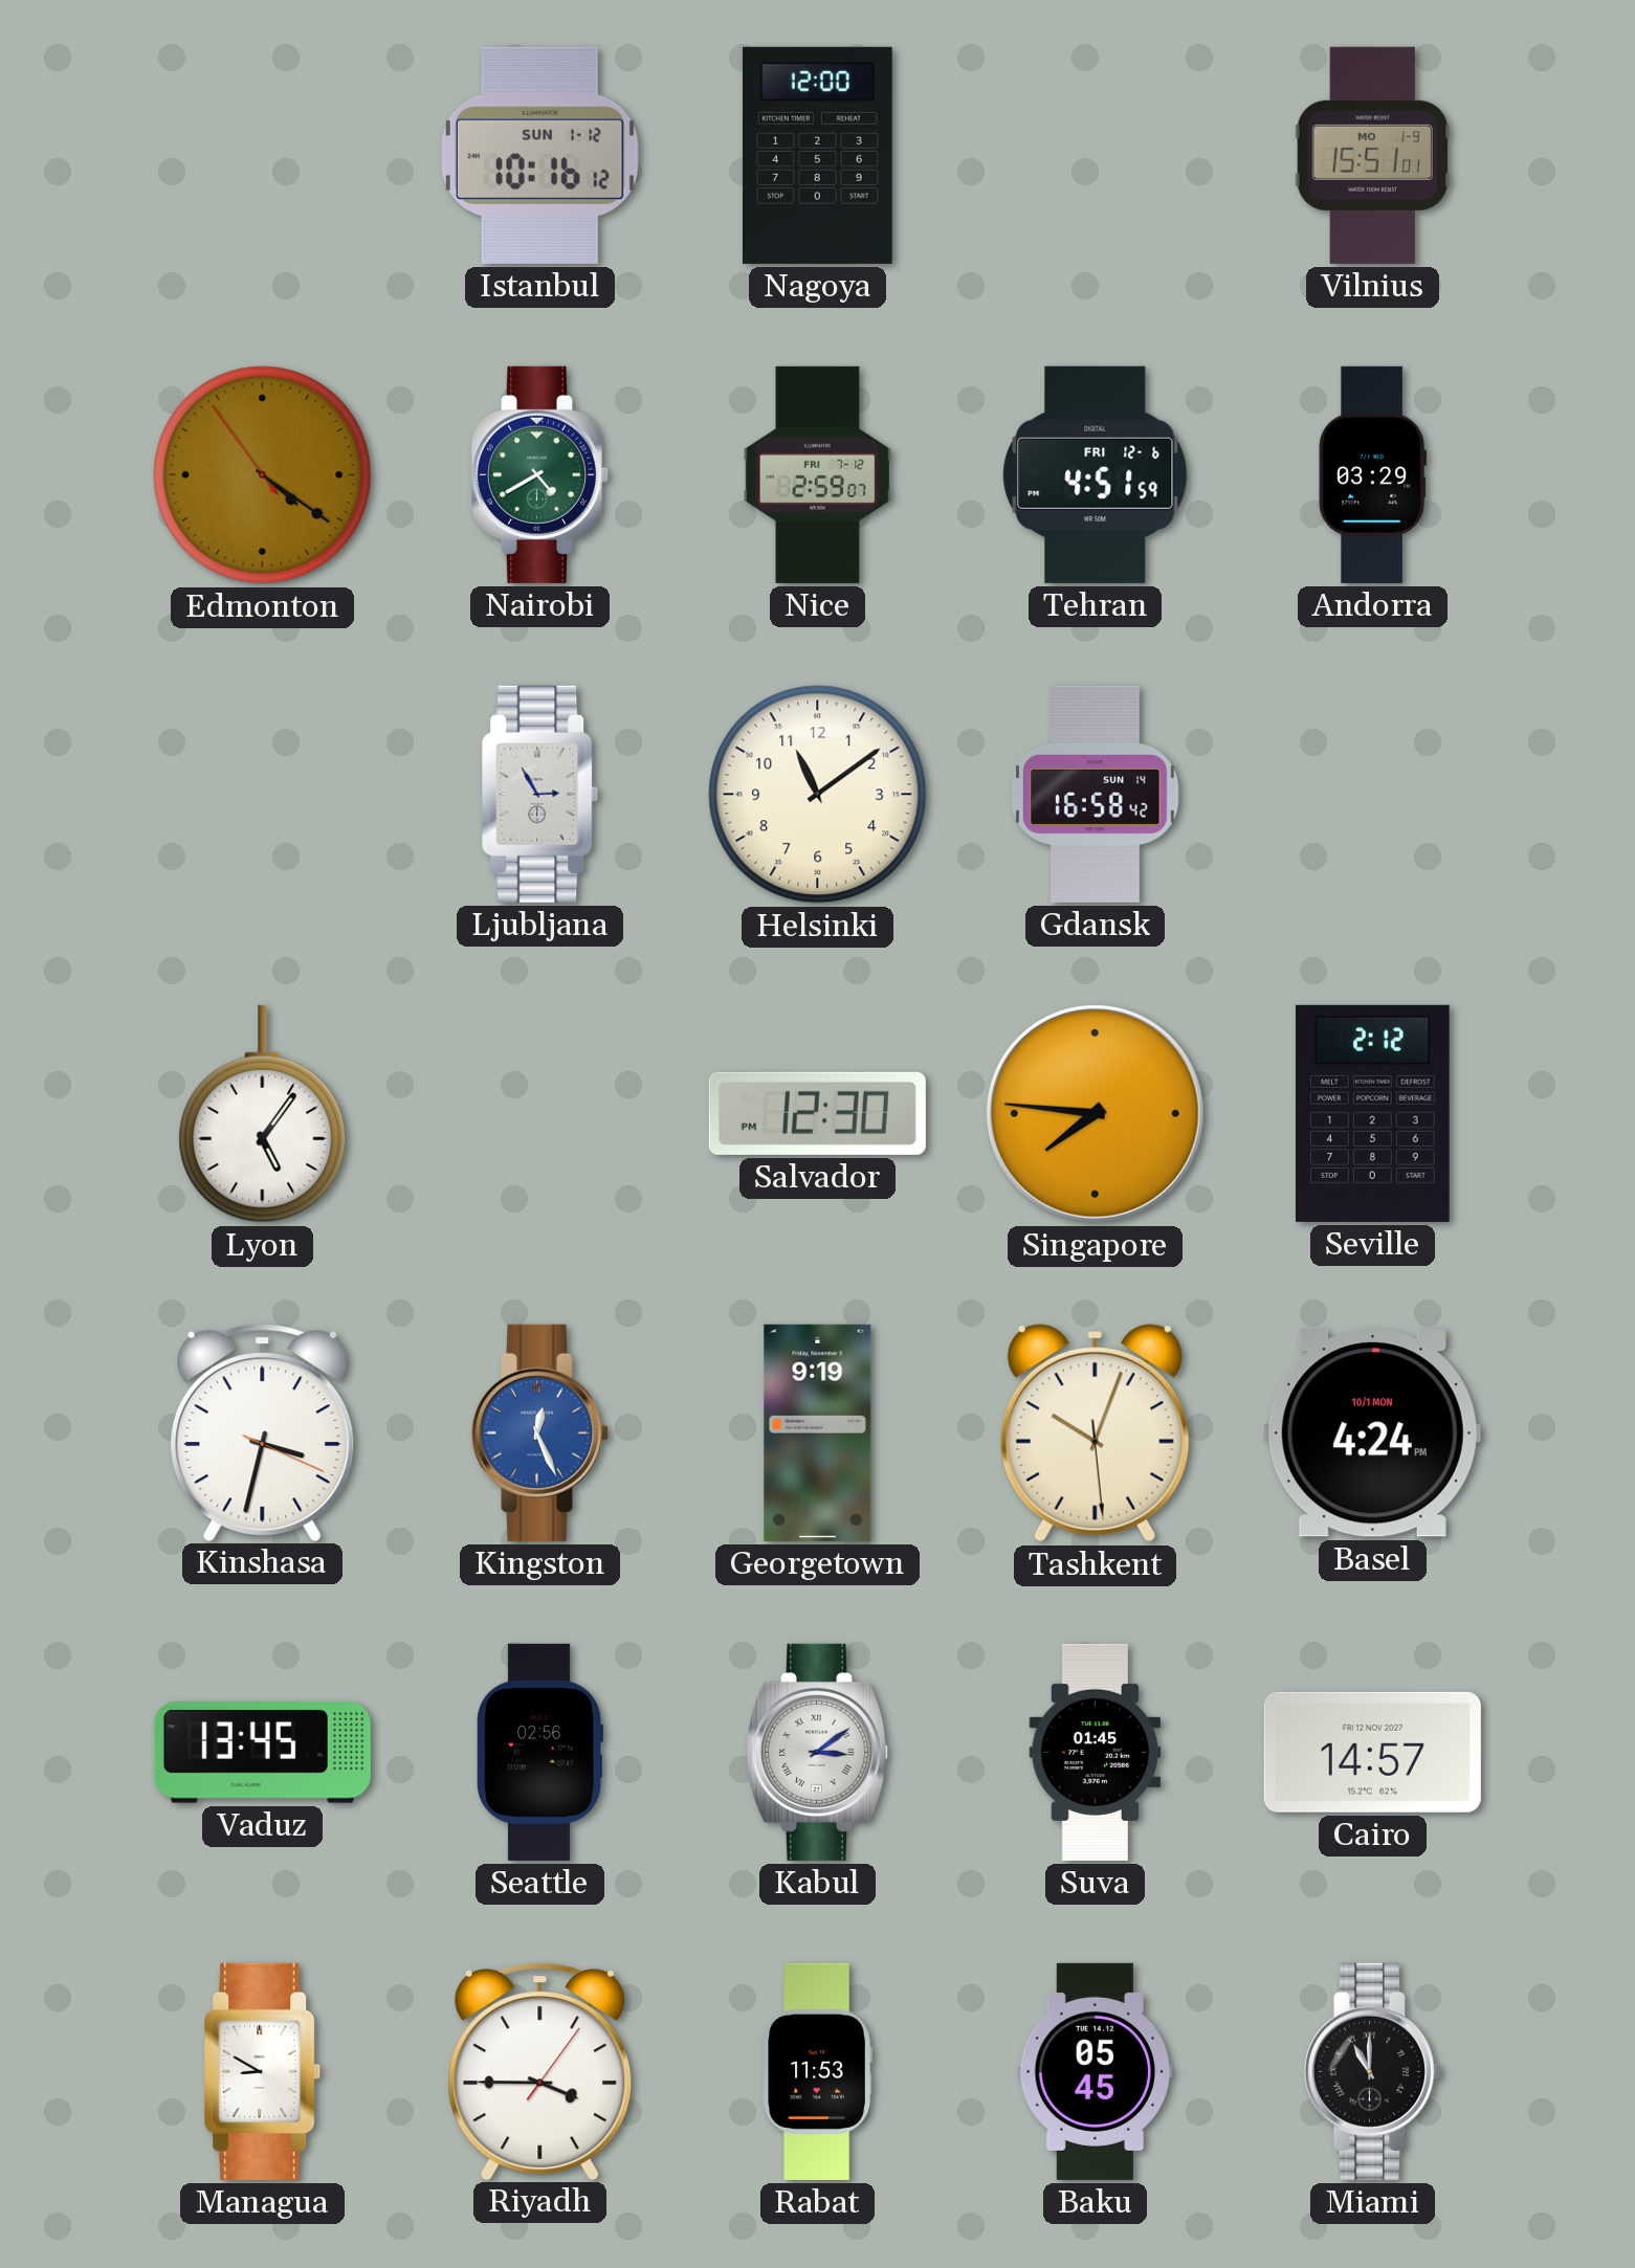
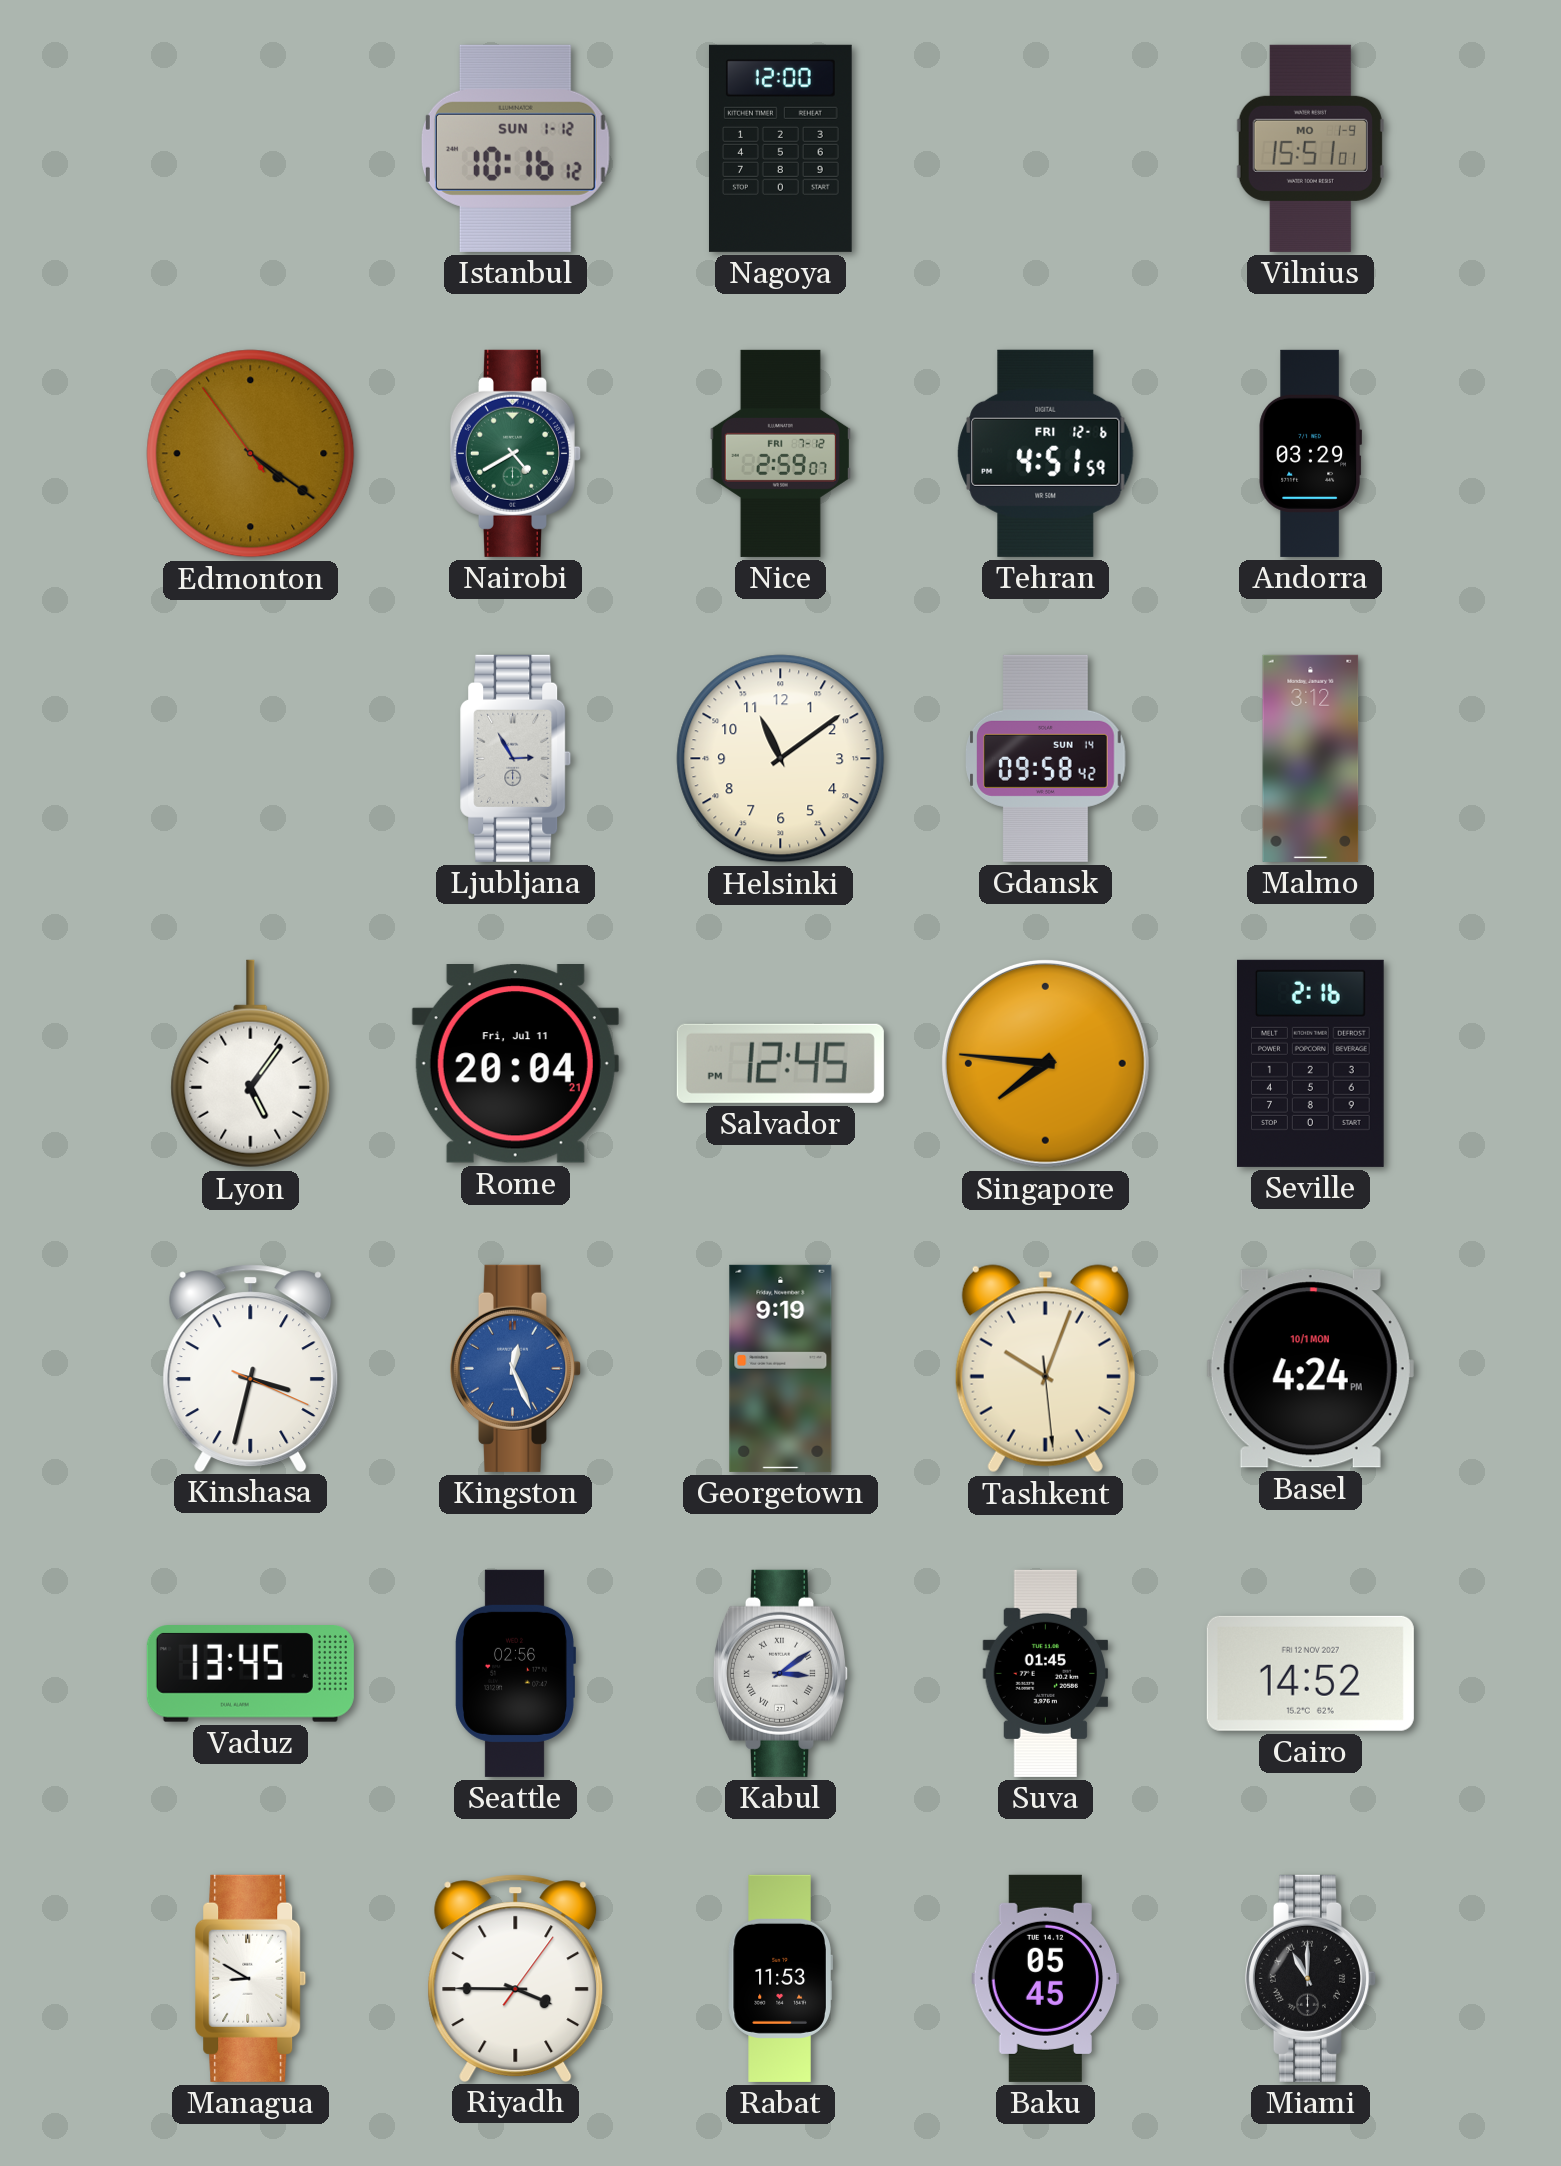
Gdansk: 16:58 -> 09:58
Malmo: none -> 3:12
Rome: none -> 20:04
Salvador: 12:30 -> 12:45
Seville: 2:12 -> 2:16
Cairo: 14:57 -> 14:52
